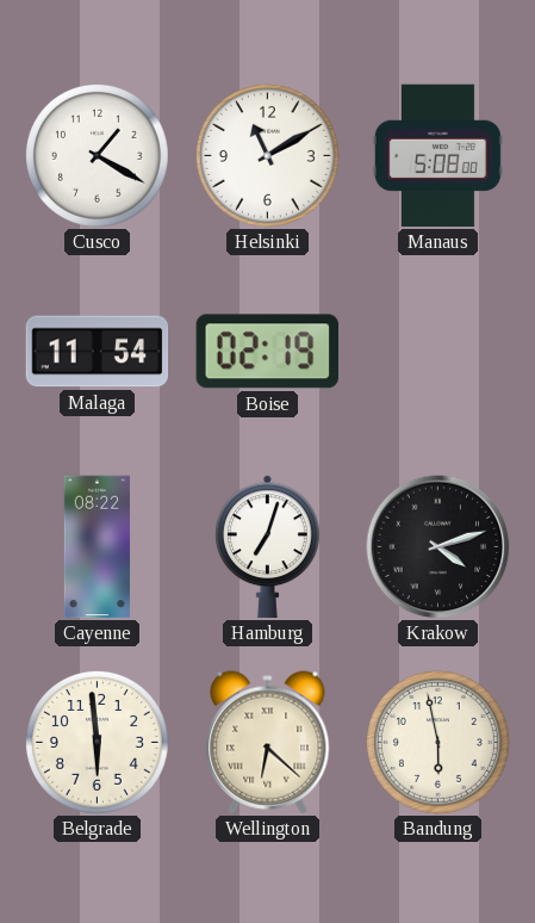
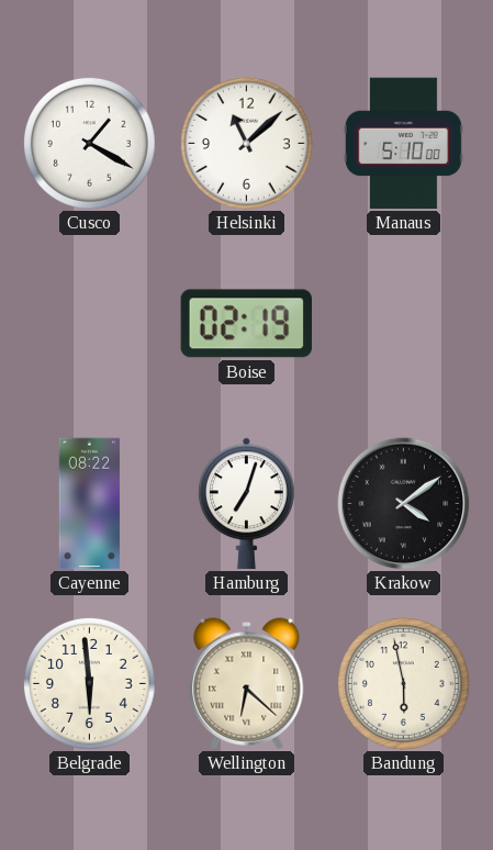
Helsinki: 11:10 -> 11:08
Manaus: 5:08 -> 5:10
Malaga: 11:54 -> none
Krakow: 4:12 -> 4:09
